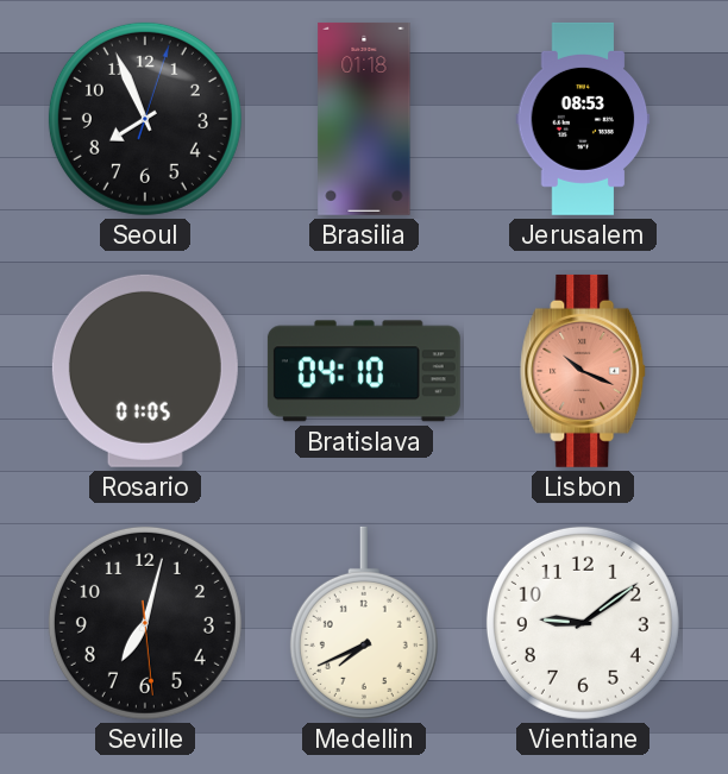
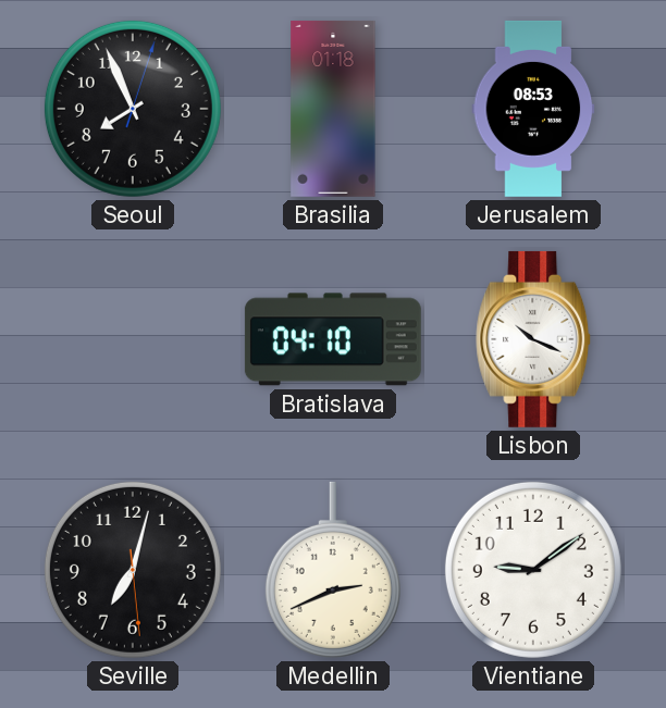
Rosario: 01:05 -> none
Lisbon dial: salmon -> white
Medellin: 7:41 -> 2:41
